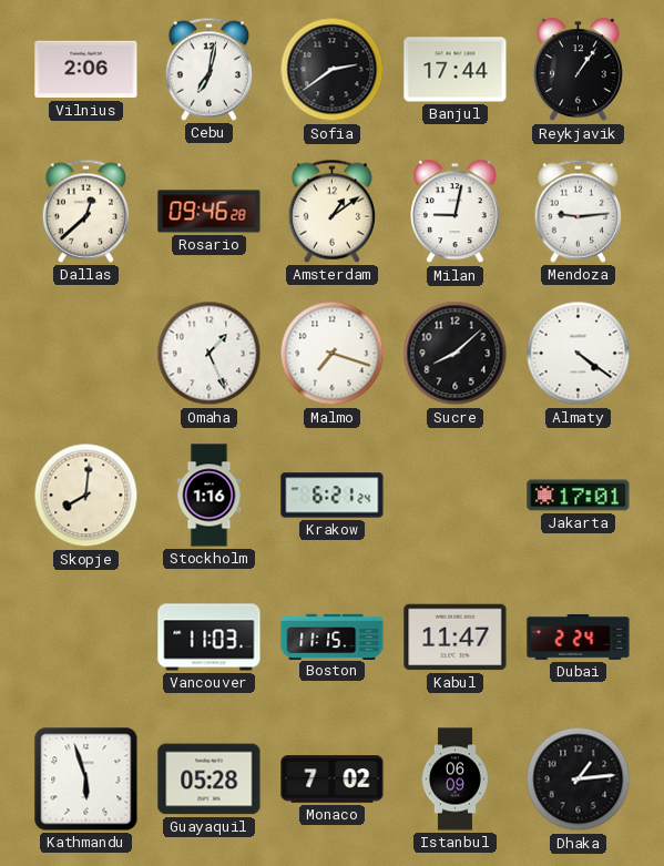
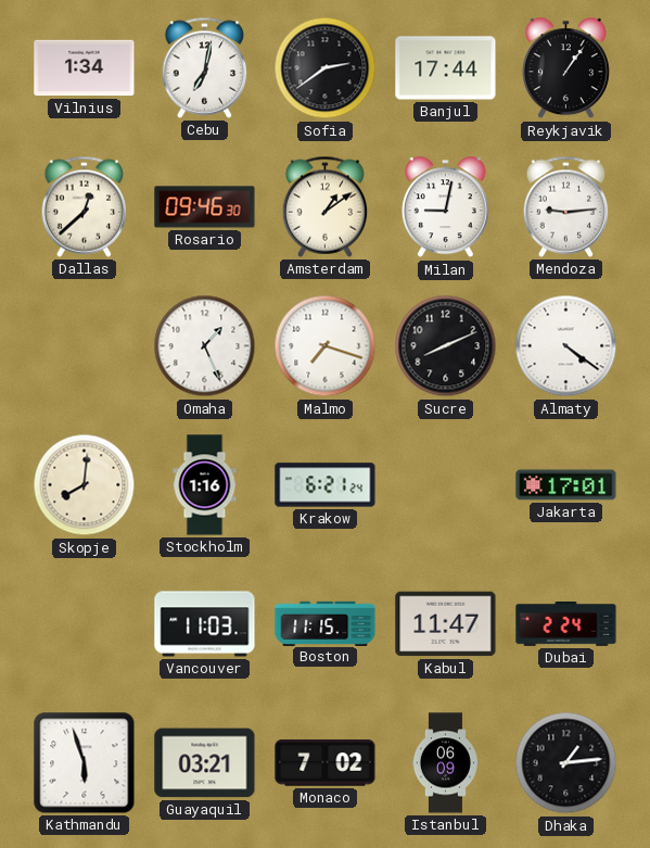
Vilnius: 2:06 -> 1:34
Rosario: 09:46:28 -> 09:46:30
Sucre: 8:08 -> 8:11
Guayaquil: 05:28 -> 03:21
